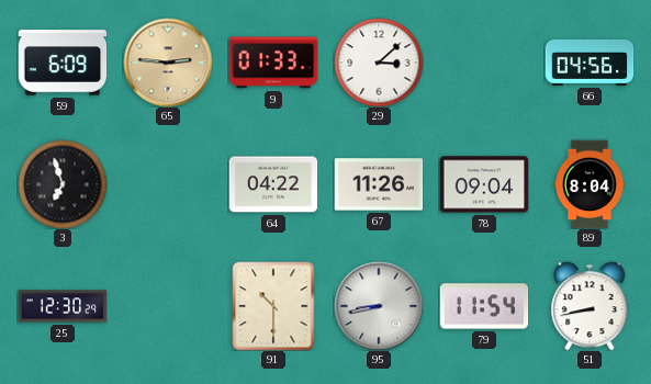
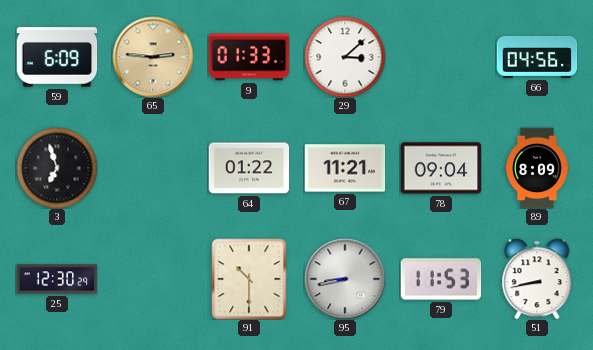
64: 04:22 -> 01:22
67: 11:26 -> 11:21
89: 8:04 -> 8:09
79: 11:54 -> 11:53
